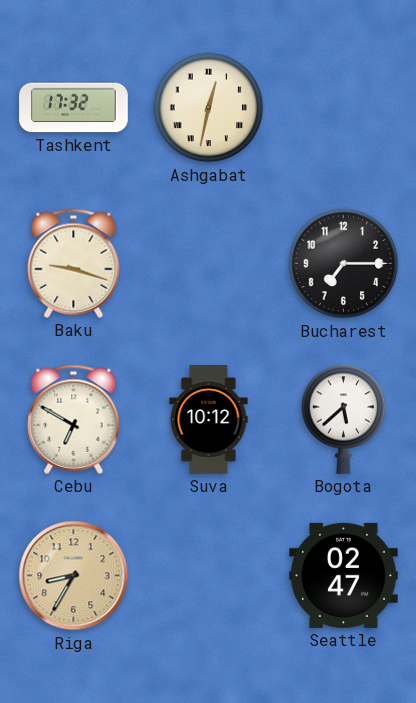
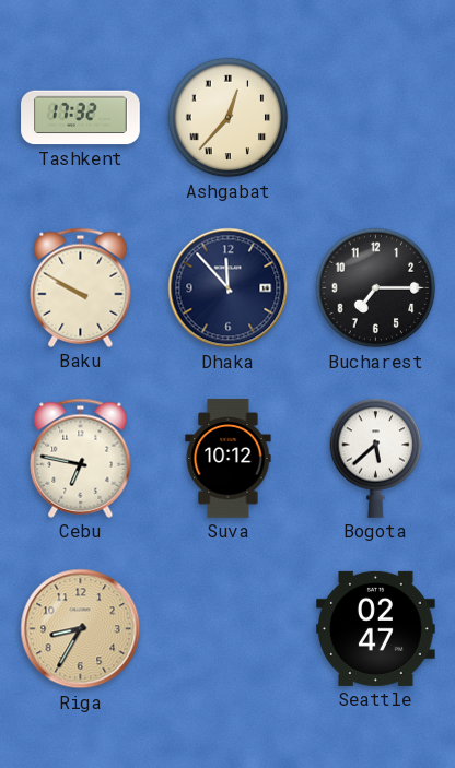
Ashgabat: 12:32 -> 12:37
Baku: 9:18 -> 9:50
Dhaka: none -> 11:53
Cebu: 6:50 -> 6:47
